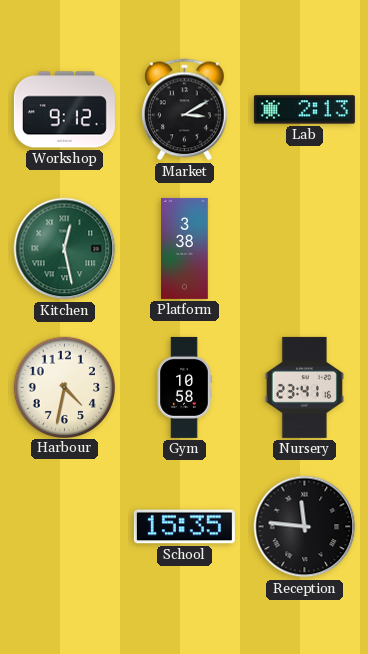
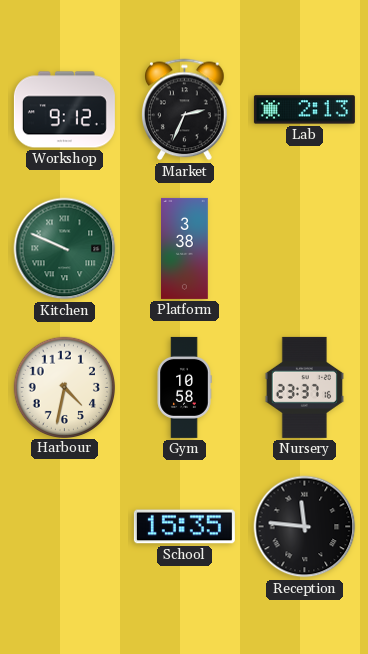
Market: 3:10 -> 2:34
Kitchen: 12:28 -> 9:49
Nursery: 23:41 -> 23:37
